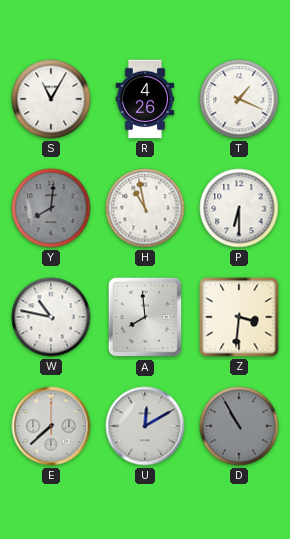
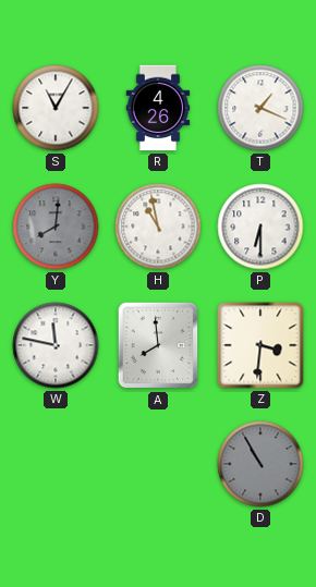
W: 10:47 -> 11:47
E: 7:38 -> none
U: 12:10 -> none
